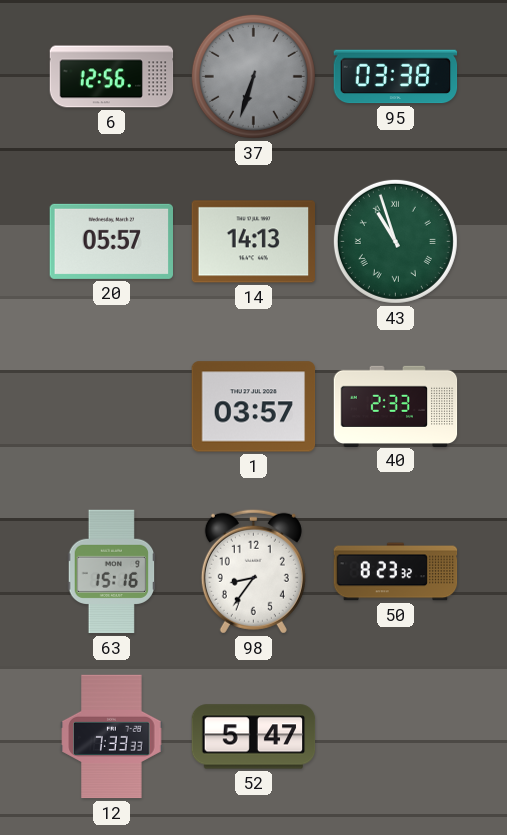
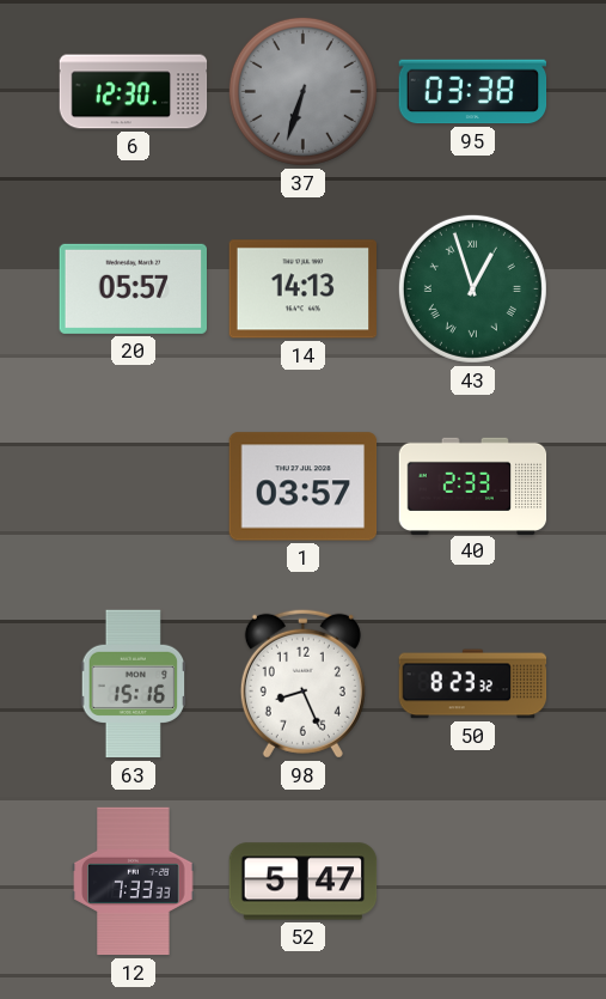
6: 12:56 -> 12:30
43: 10:57 -> 12:57
98: 8:36 -> 8:26
